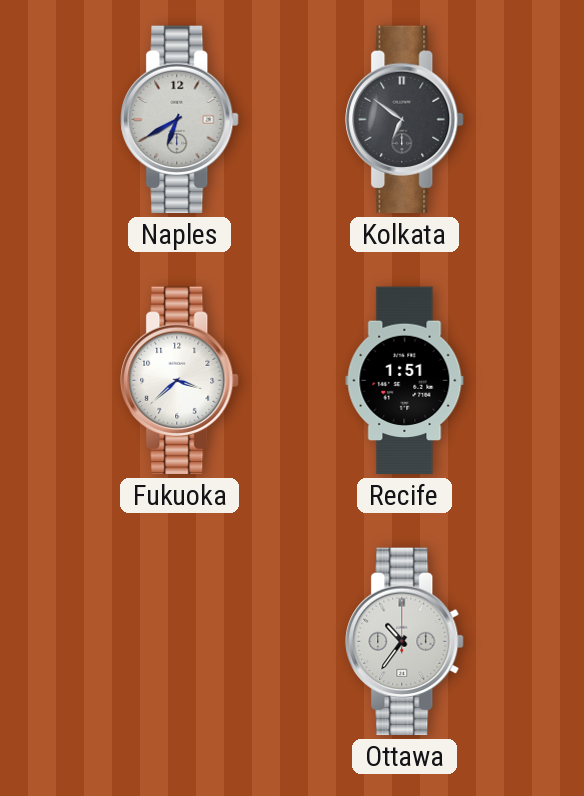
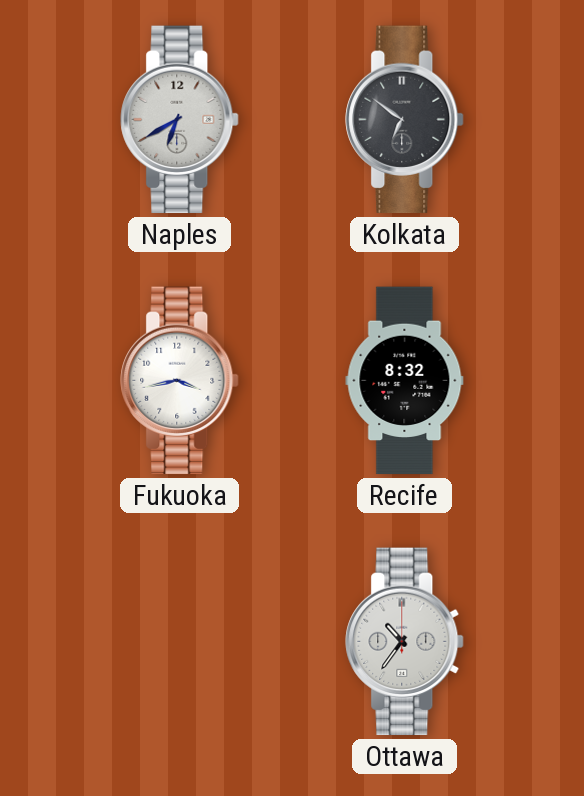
Fukuoka: 3:38 -> 3:43
Recife: 1:51 -> 8:32
